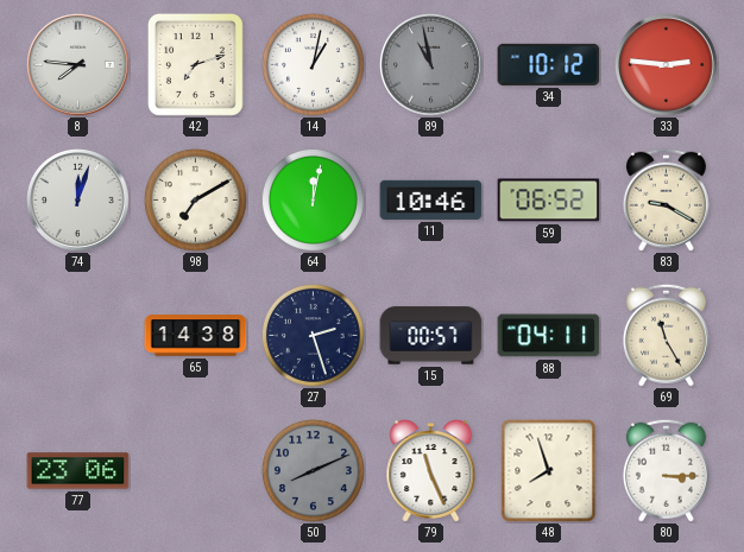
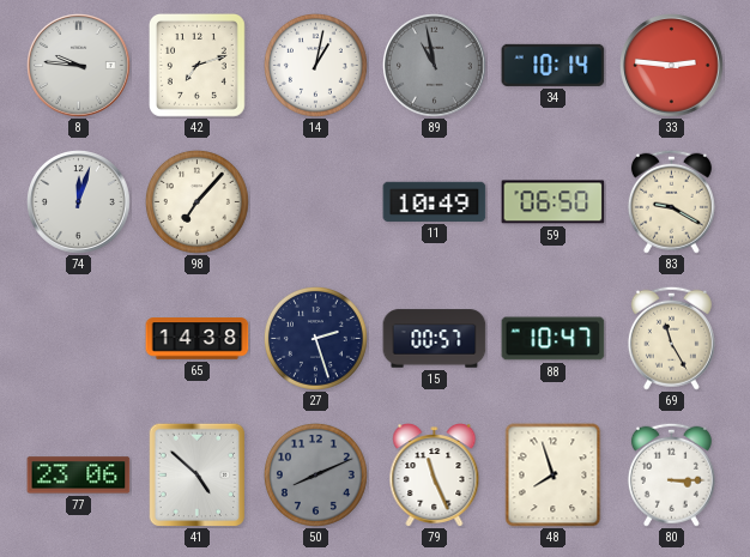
8: 7:46 -> 9:46
34: 10:12 -> 10:14
98: 7:10 -> 7:07
64: 12:02 -> none
11: 10:46 -> 10:49
59: 06:52 -> 06:50
88: 04:11 -> 10:47
41: none -> 4:52
